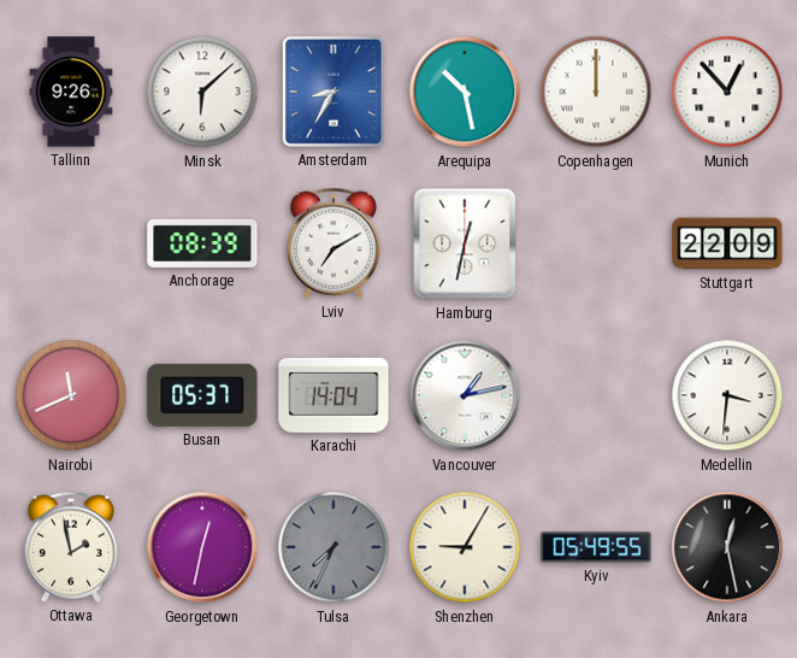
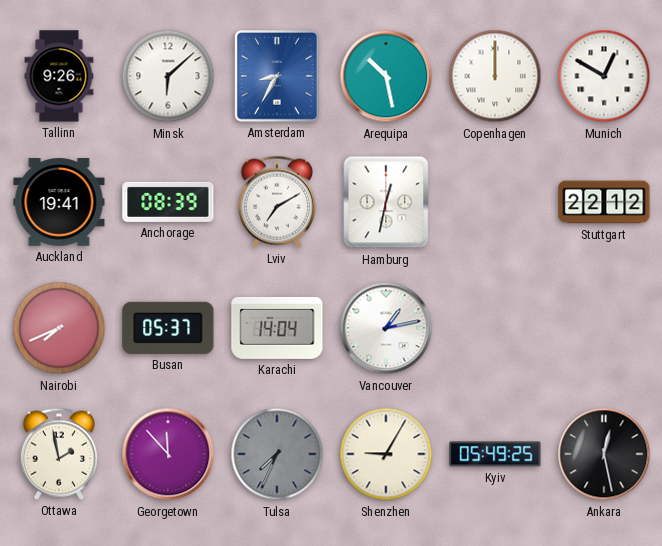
Munich: 12:53 -> 12:50
Auckland: none -> 19:41
Stuttgart: 22:09 -> 22:12
Nairobi: 11:41 -> 7:41
Medellin: 3:31 -> none
Georgetown: 12:32 -> 11:53
Kyiv: 05:49:55 -> 05:49:25
